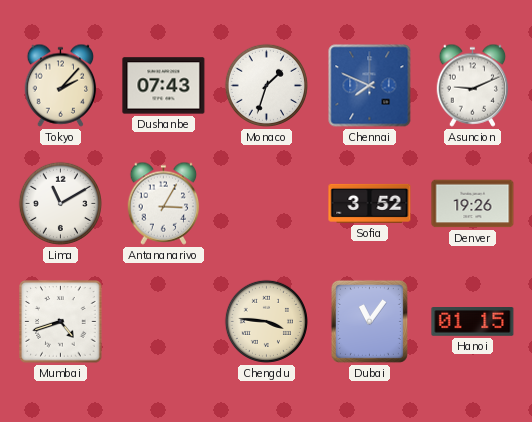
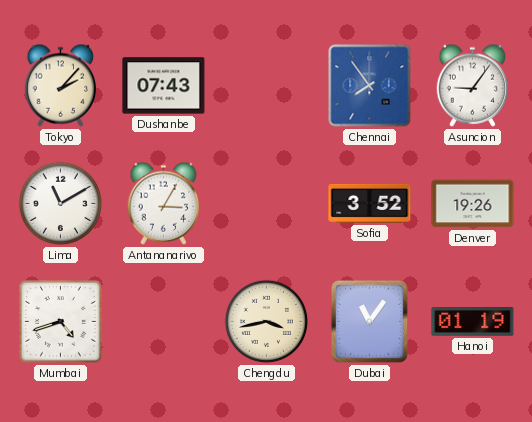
Monaco: 1:33 -> none
Chennai: 7:49 -> 7:54
Asuncion: 9:11 -> 9:06
Chengdu: 3:46 -> 3:43
Hanoi: 01:15 -> 01:19
